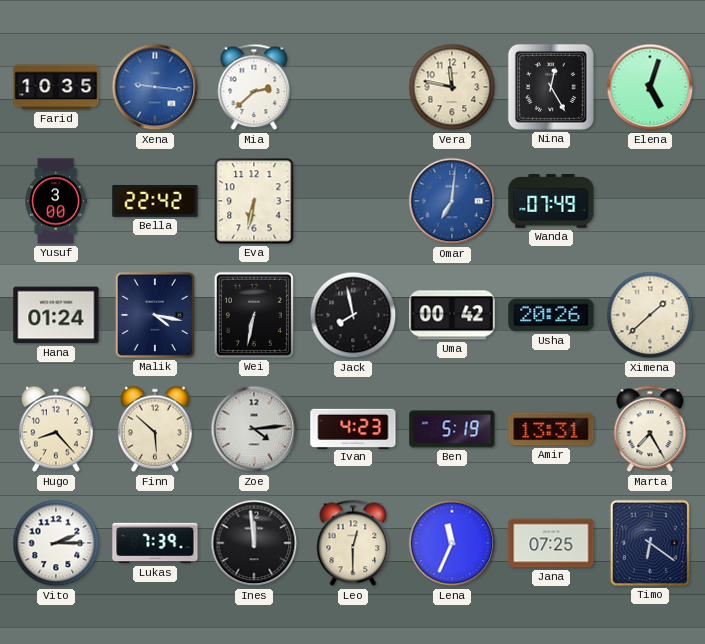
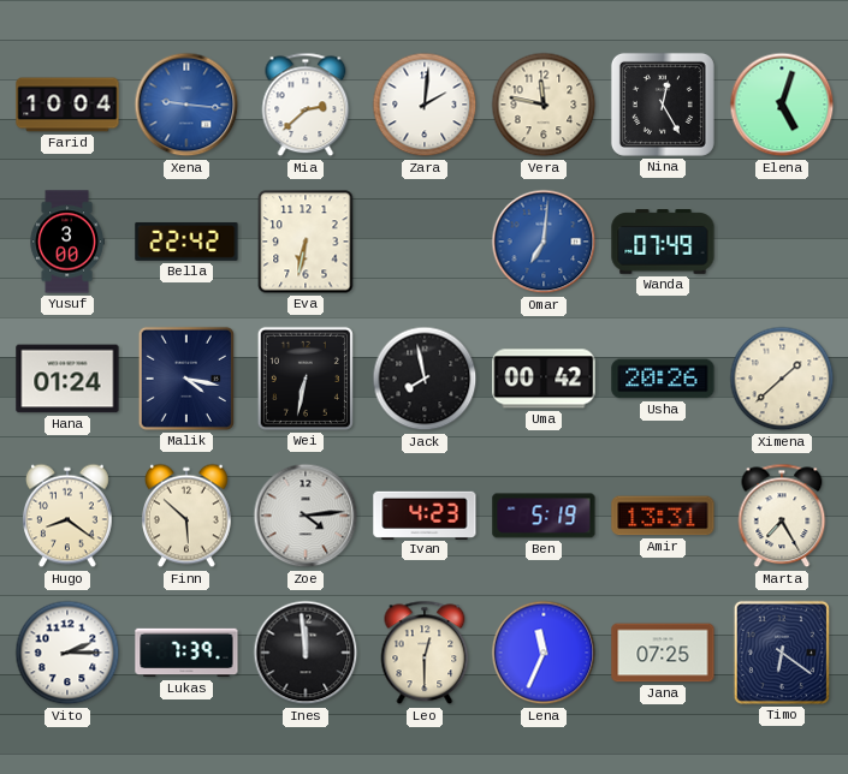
Farid: 10:35 -> 10:04
Zara: none -> 2:01
Hugo: 8:23 -> 8:21
